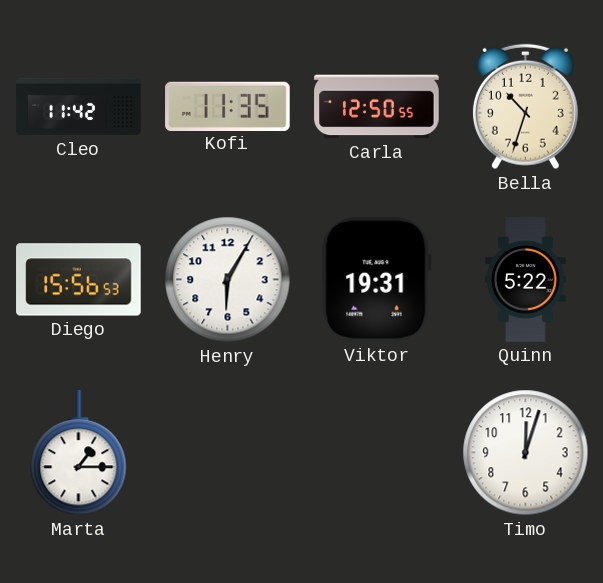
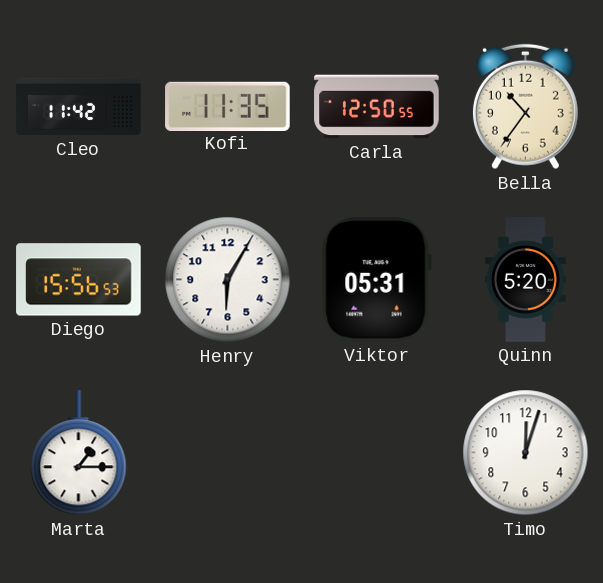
Bella: 10:33 -> 10:36
Viktor: 19:31 -> 05:31
Quinn: 5:22 -> 5:20
